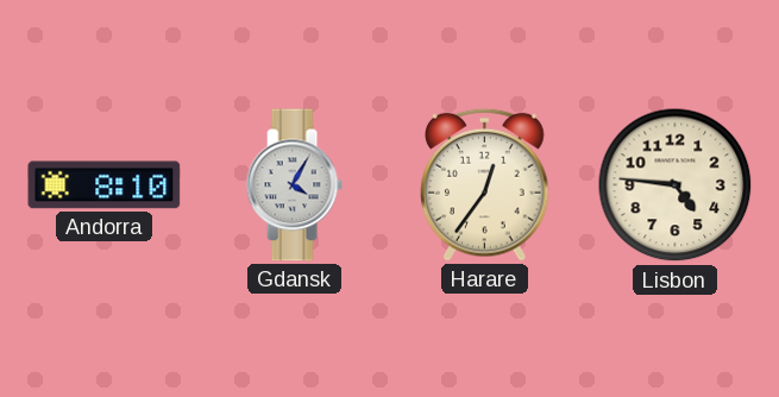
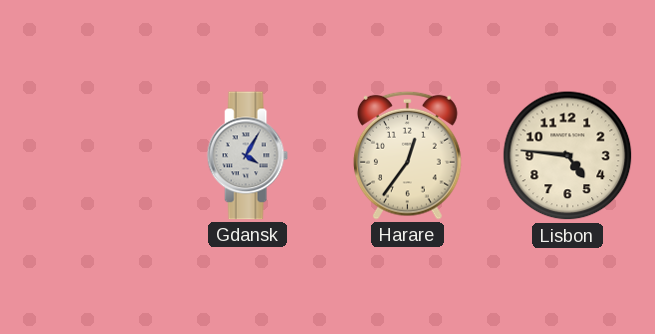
Andorra: 8:10 -> none
